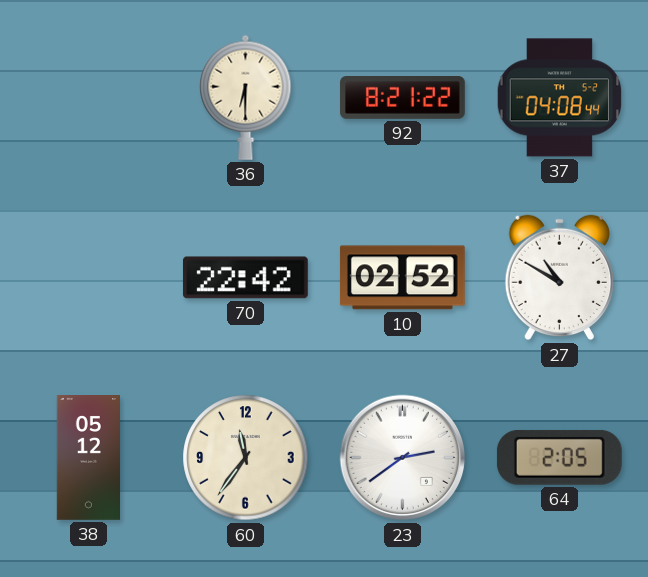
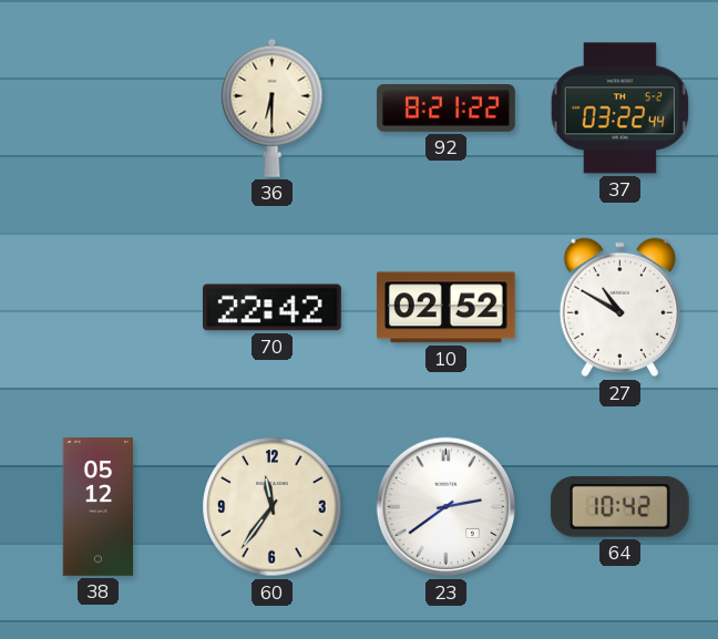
37: 04:08 -> 03:22
64: 2:05 -> 10:42
